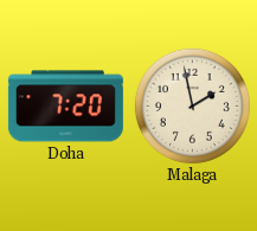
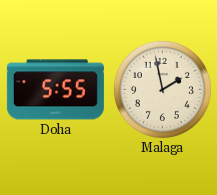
Doha: 7:20 -> 5:55
